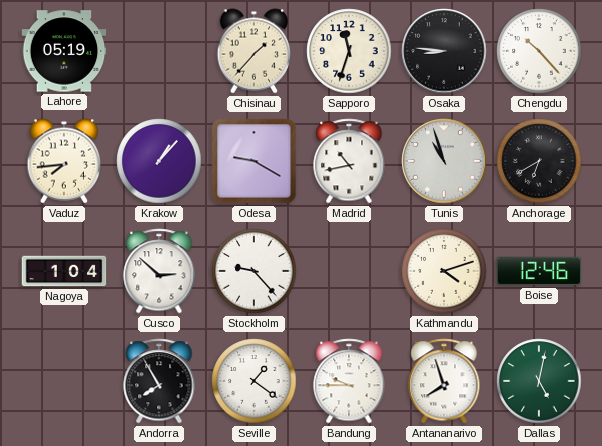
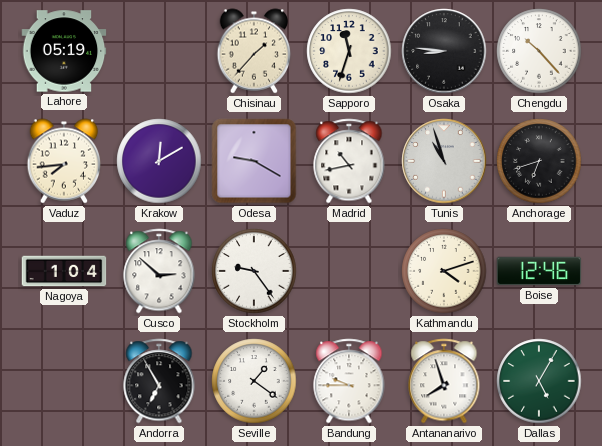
Krakow: 1:07 -> 12:10
Anchorage: 6:40 -> 6:42
Stockholm: 9:23 -> 9:24
Andorra: 7:55 -> 6:55
Dallas: 5:02 -> 5:05
